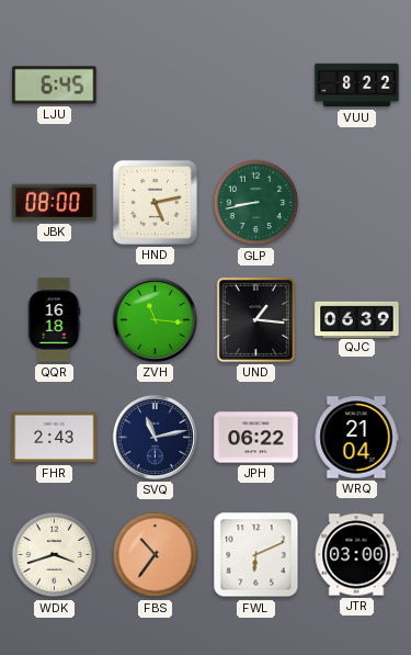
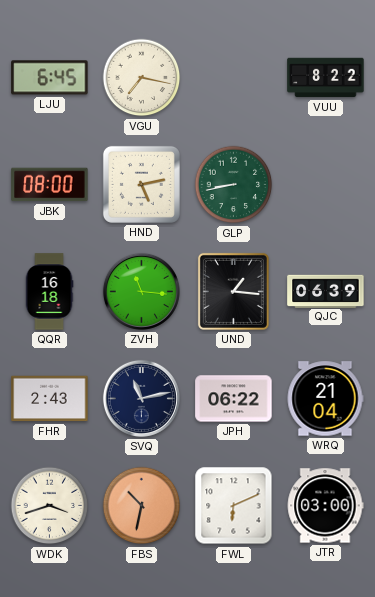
VGU: none -> 7:17
FBS: 10:36 -> 10:32
